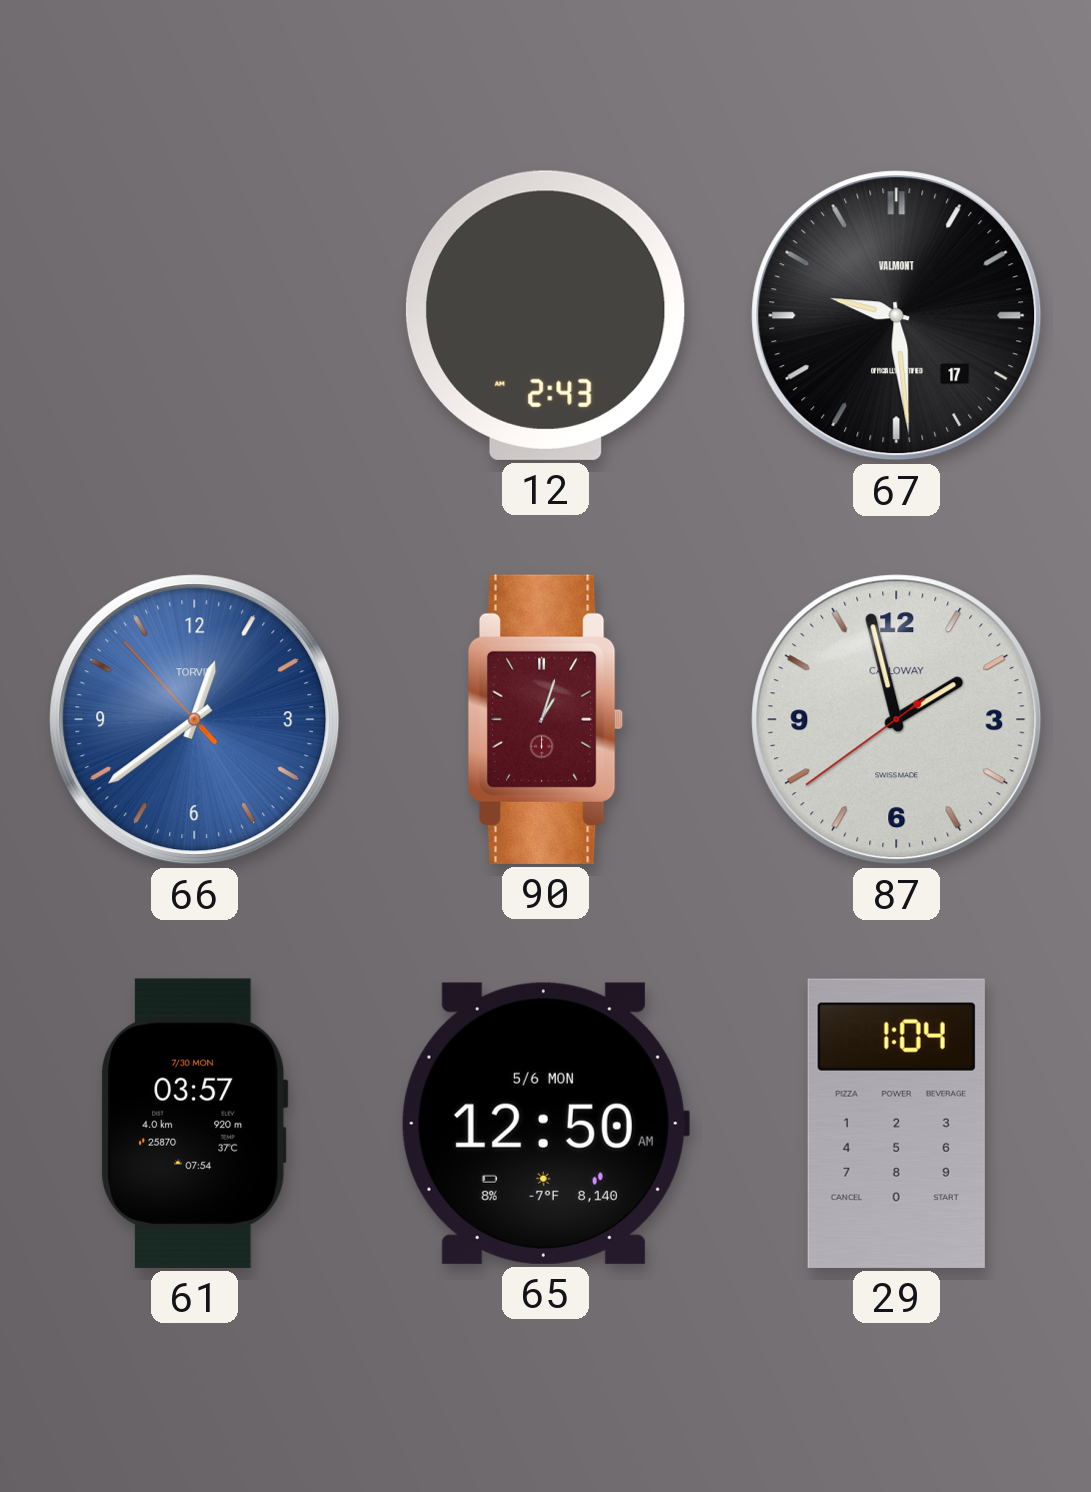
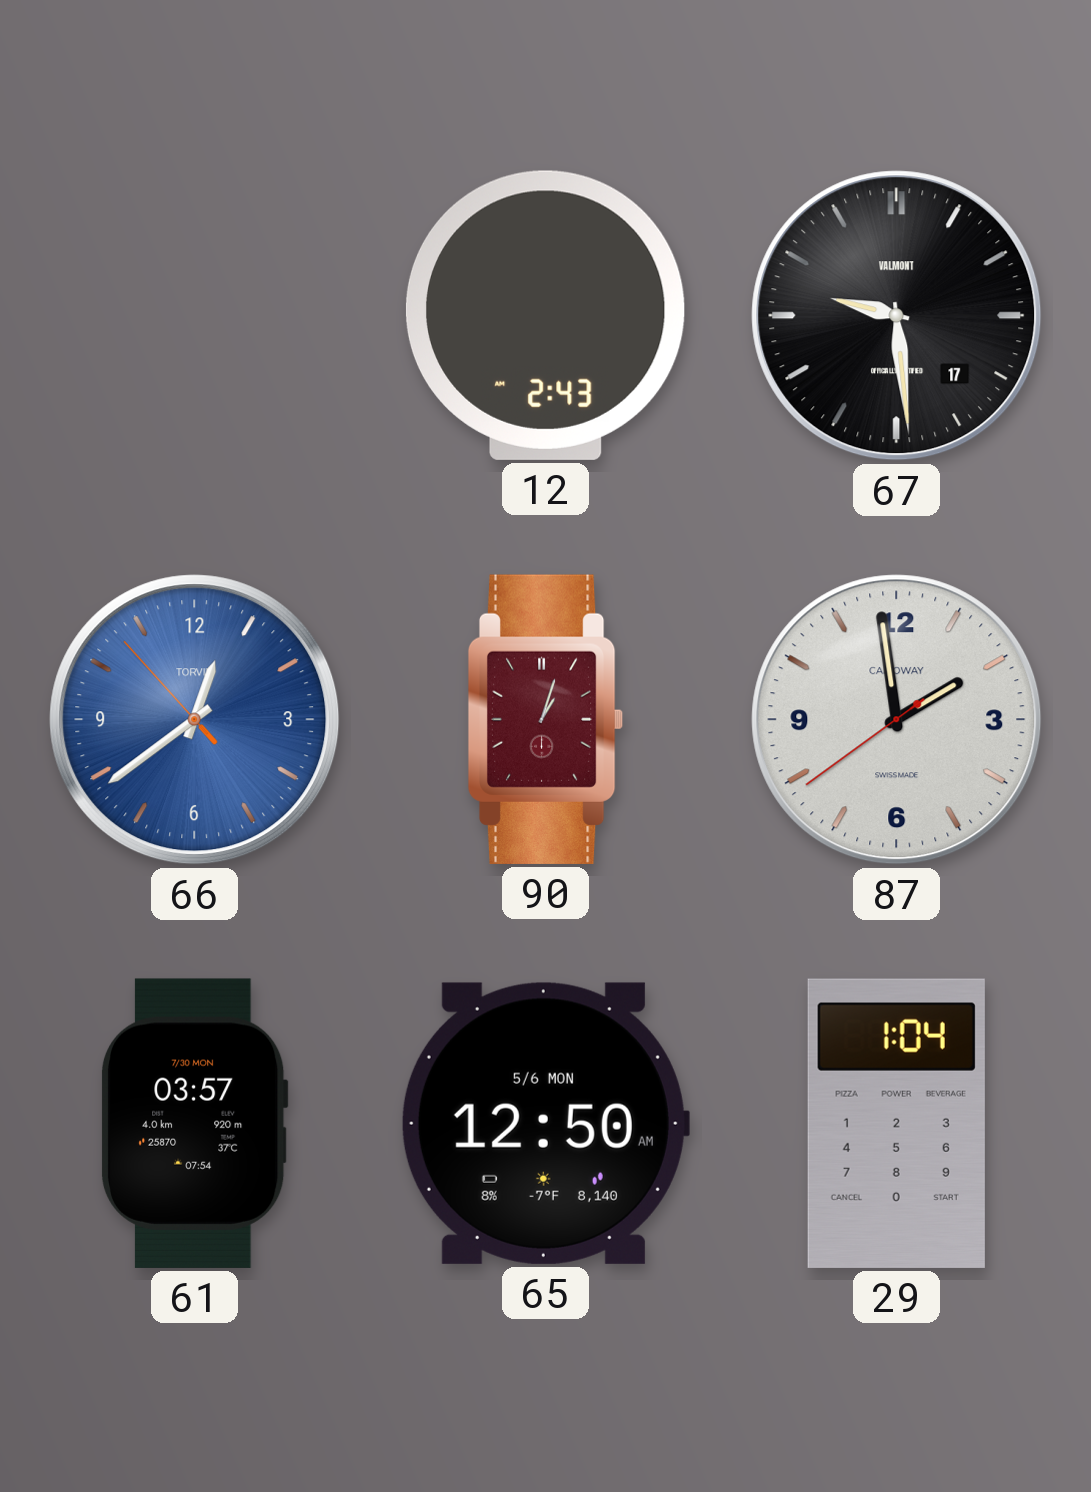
87: 1:57 -> 1:58
